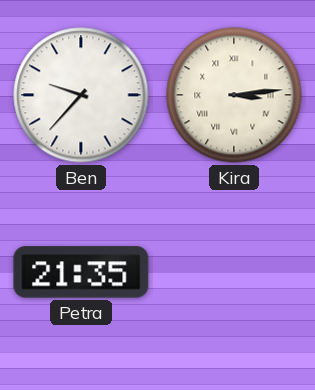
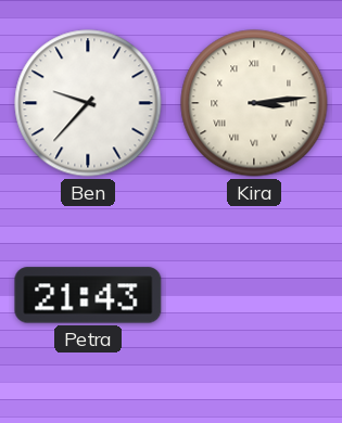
Petra: 21:35 -> 21:43
